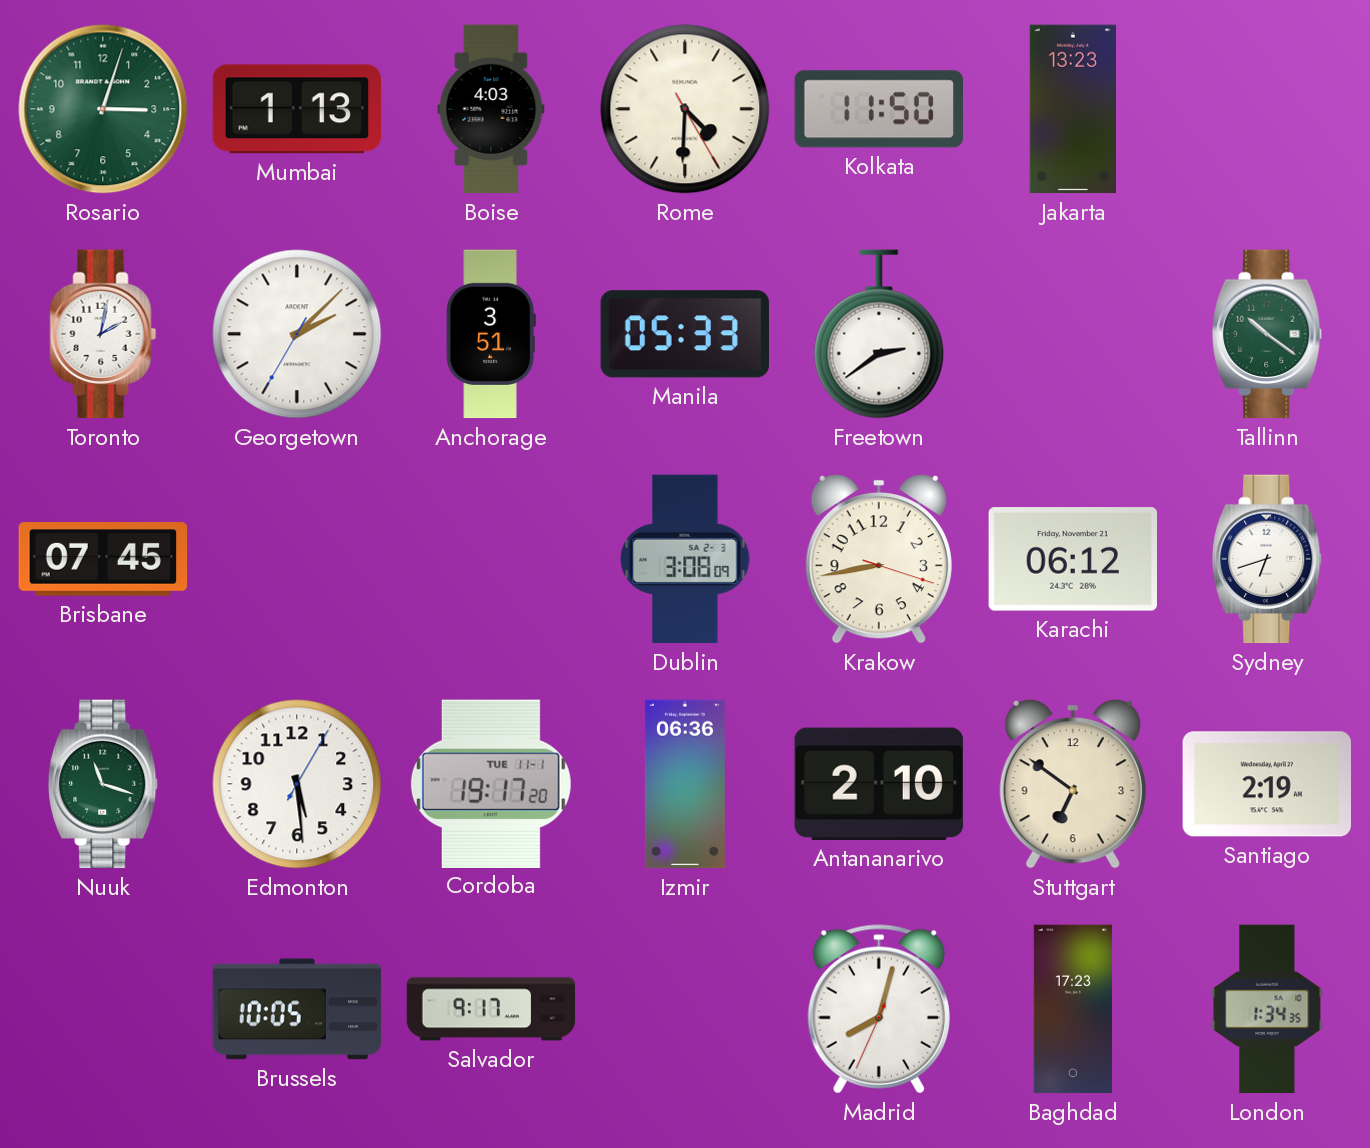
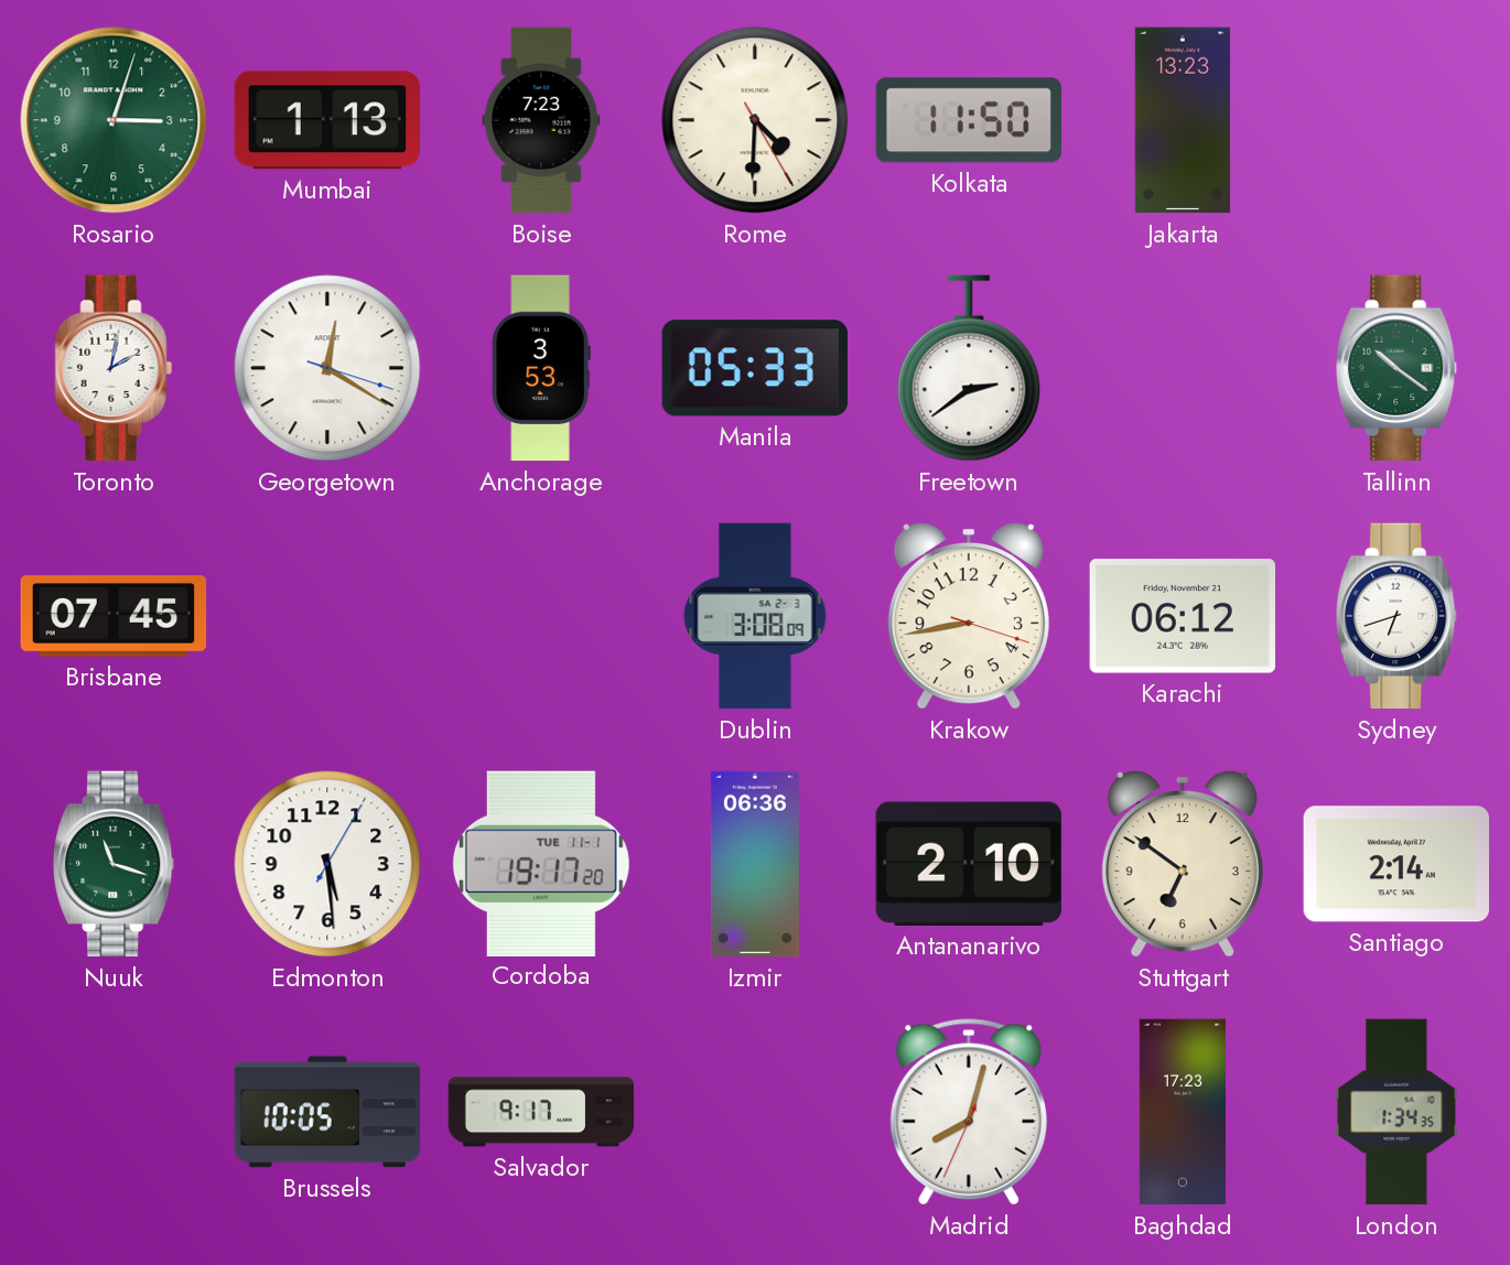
Boise: 4:03 -> 7:23
Georgetown: 2:07 -> 12:20
Anchorage: 3:51 -> 3:53
Santiago: 2:19 -> 2:14
